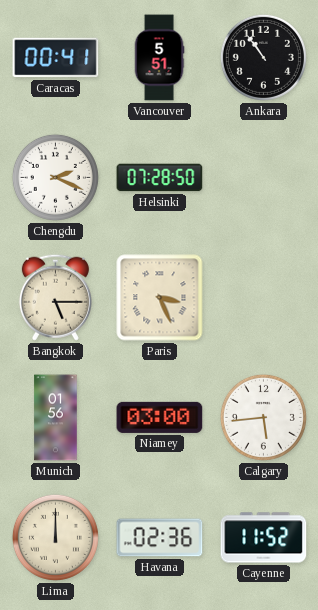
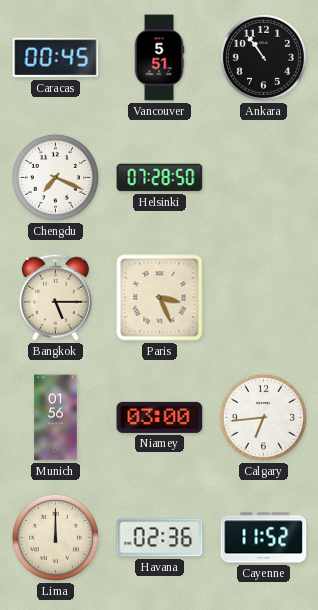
Caracas: 00:41 -> 00:45
Chengdu: 2:19 -> 7:19
Calgary: 5:44 -> 6:44
